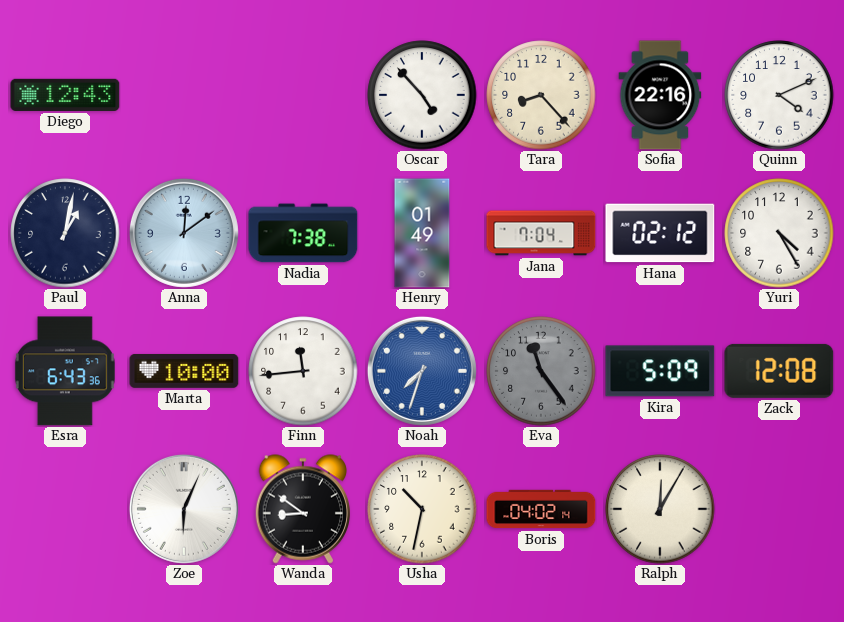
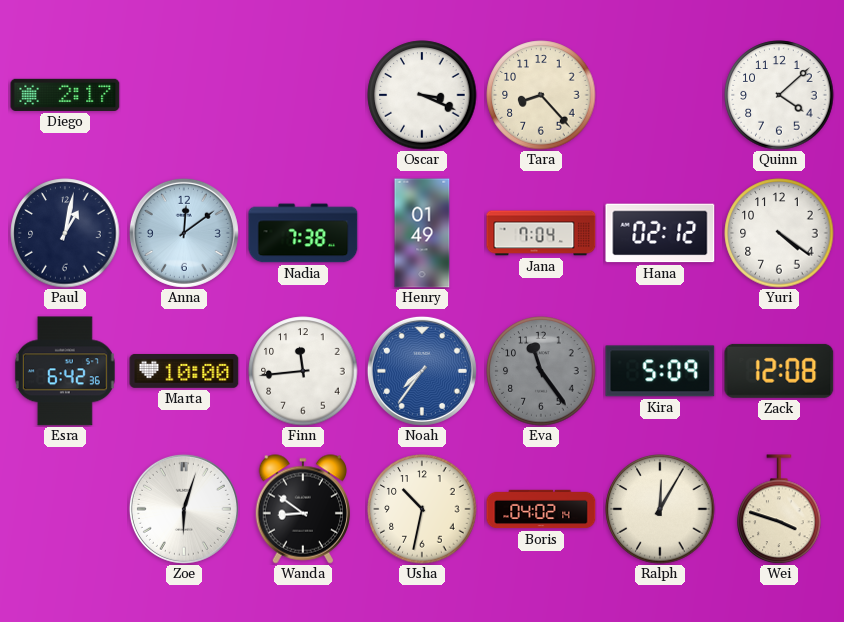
Diego: 12:43 -> 2:17
Oscar: 4:53 -> 3:19
Sofia: 22:16 -> none
Quinn: 4:11 -> 4:08
Yuri: 4:25 -> 4:21
Esra: 6:43 -> 6:42
Noah: 7:33 -> 7:36
Zoe: 6:04 -> 6:03
Wei: none -> 3:48
